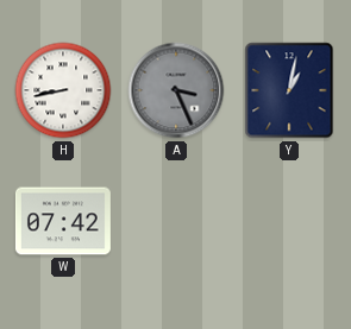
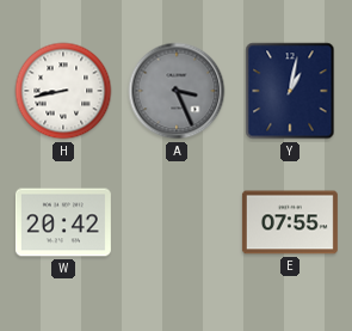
W: 07:42 -> 20:42
E: none -> 07:55
